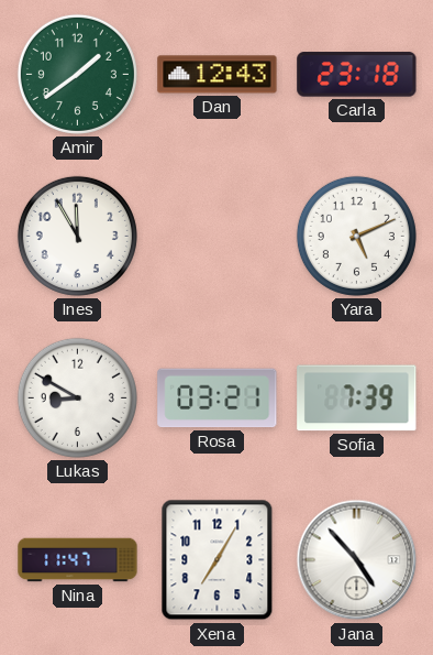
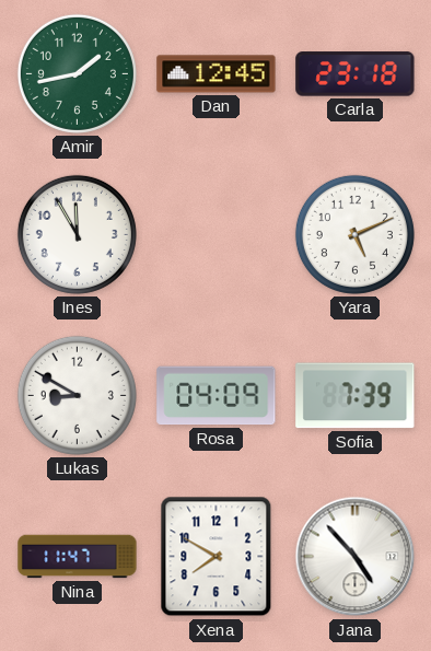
Amir: 1:39 -> 1:43
Dan: 12:43 -> 12:45
Rosa: 03:21 -> 04:09
Xena: 7:05 -> 7:50
